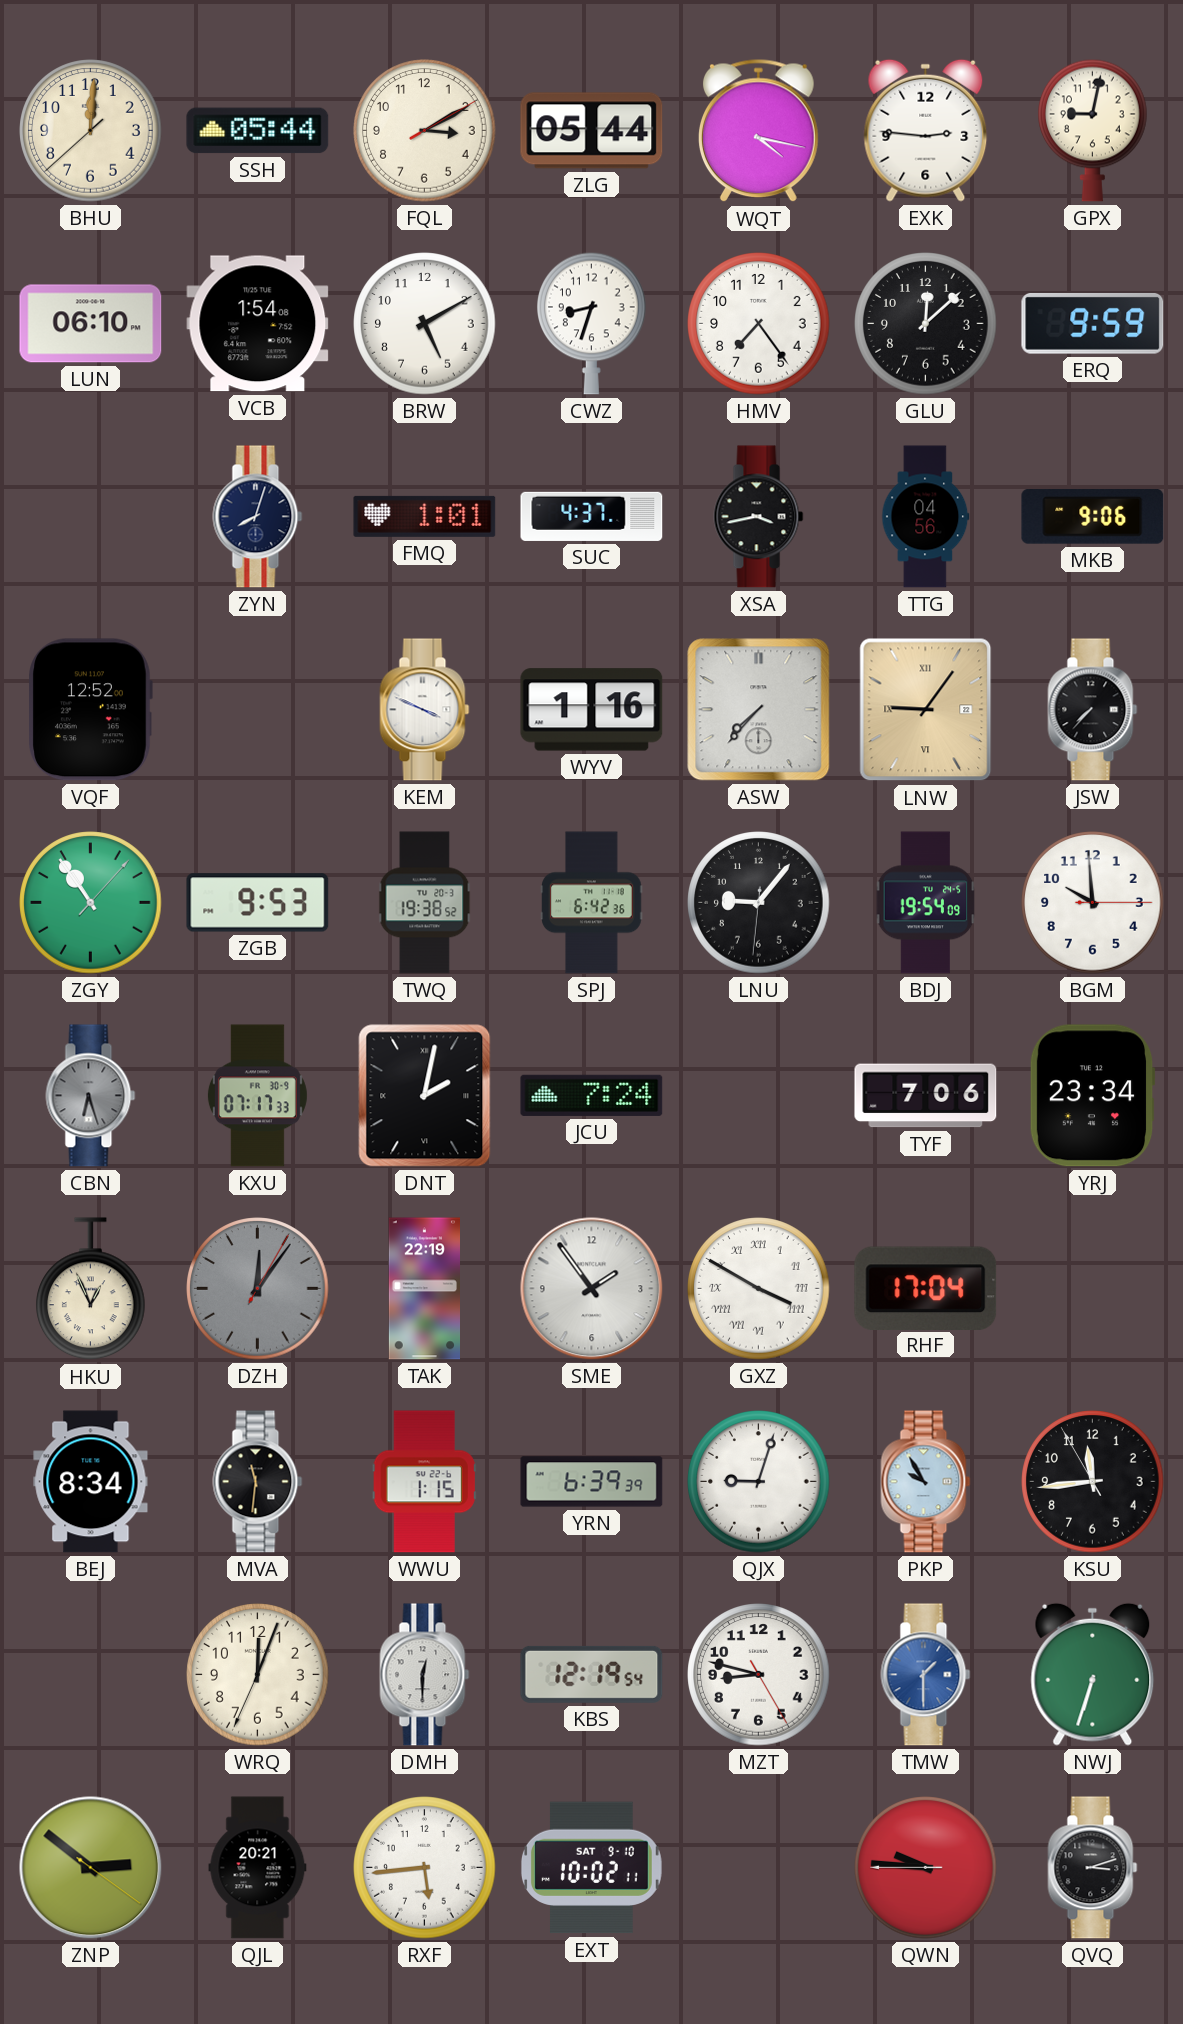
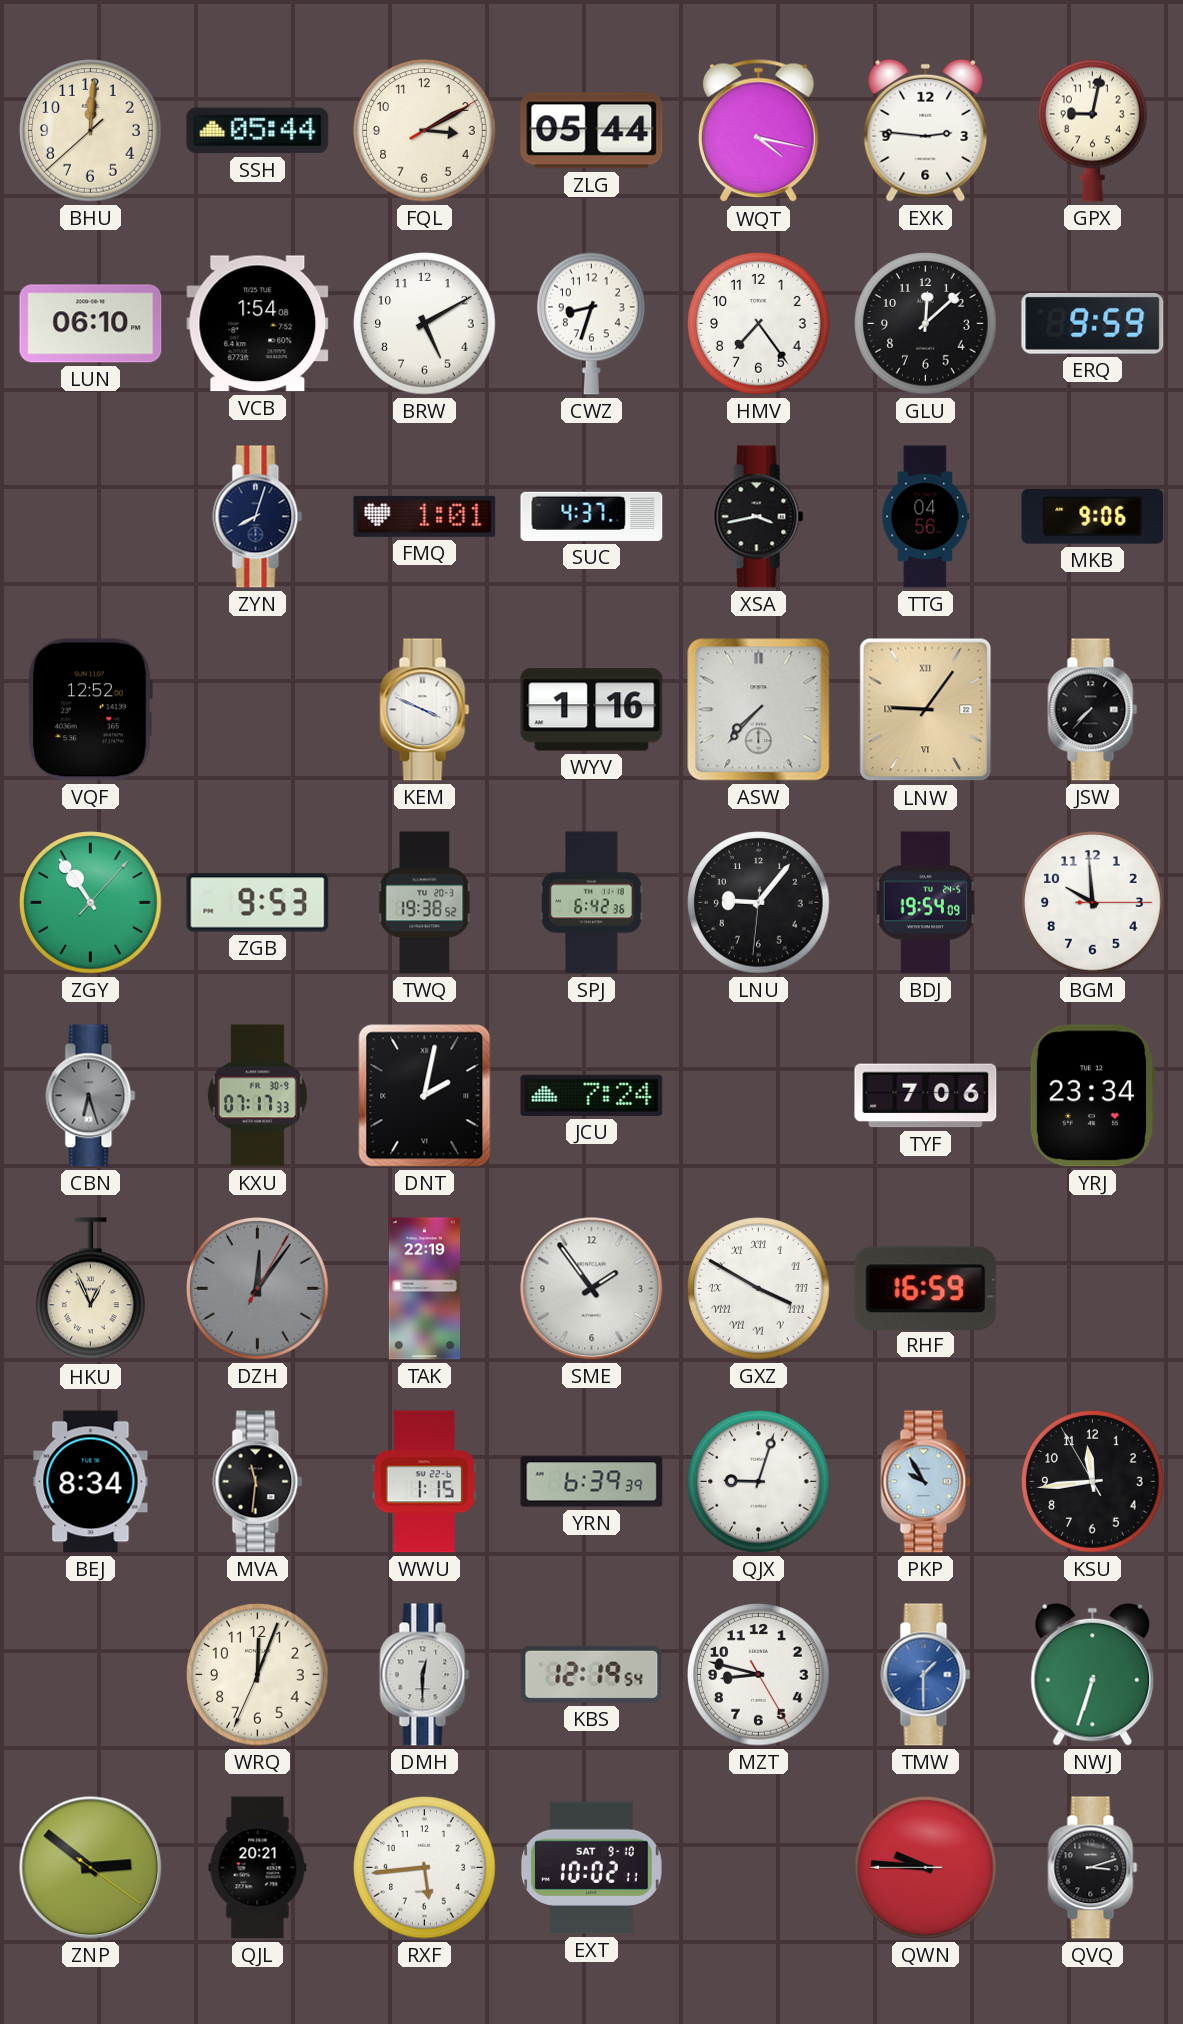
RHF: 17:04 -> 16:59
